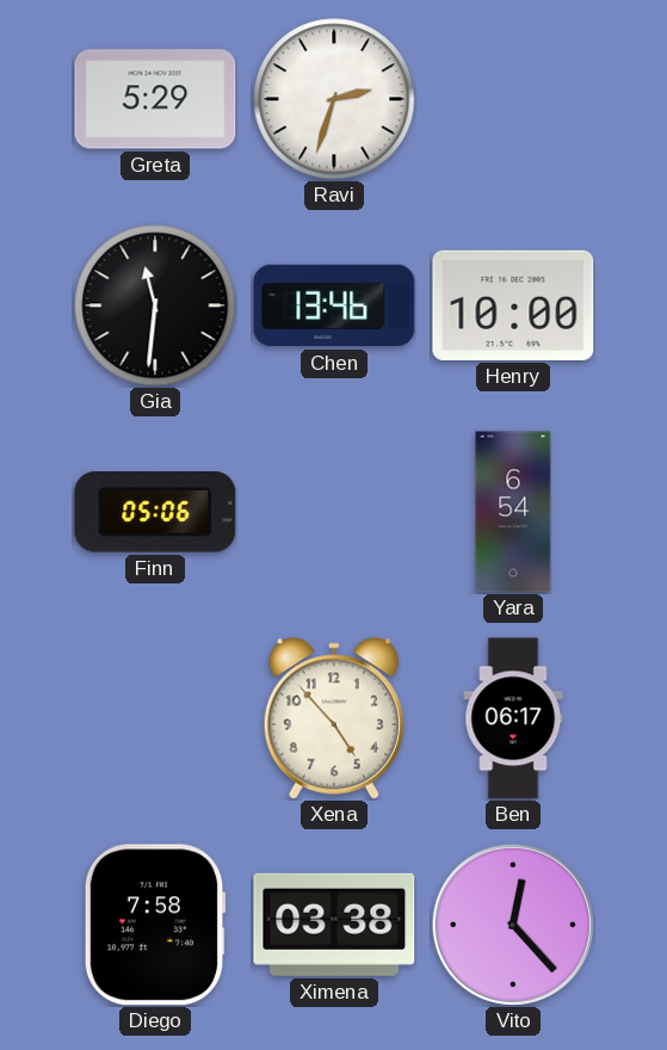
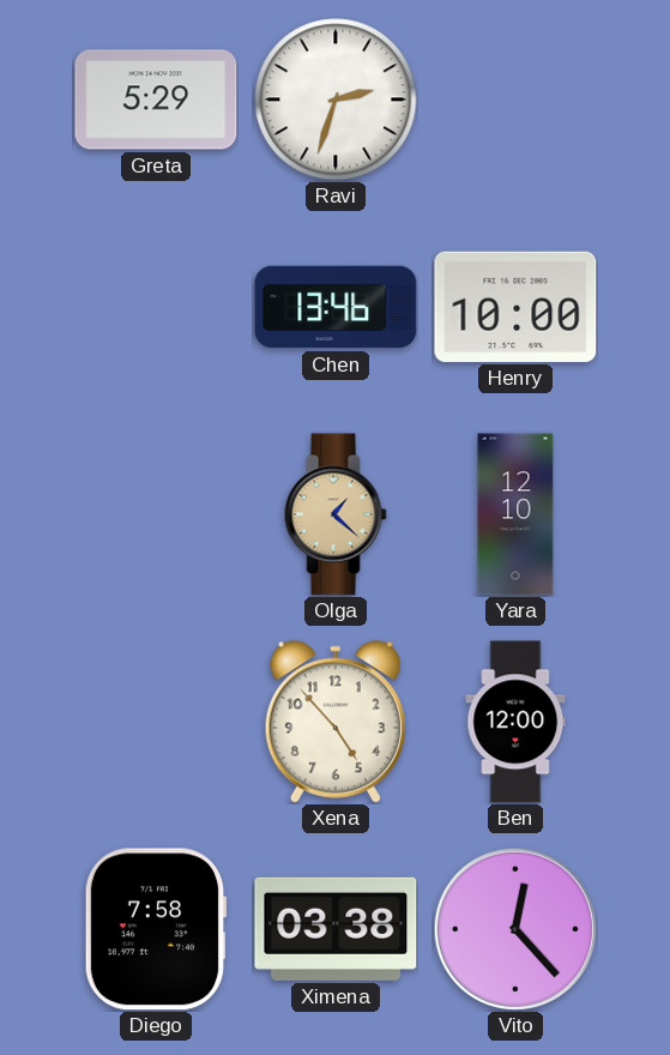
Gia: 11:31 -> none
Finn: 05:06 -> none
Olga: none -> 1:22
Yara: 6:54 -> 12:10
Ben: 06:17 -> 12:00
